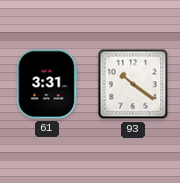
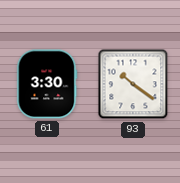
61: 3:31 -> 3:30
